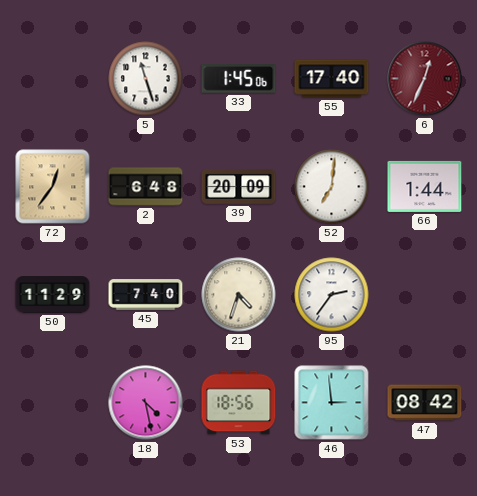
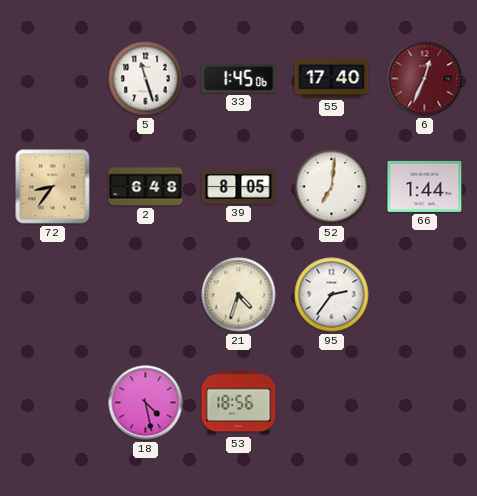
72: 12:36 -> 8:36
39: 20:09 -> 8:05
50: 11:29 -> none
45: 7:40 -> none
46: 2:59 -> none
47: 08:42 -> none
